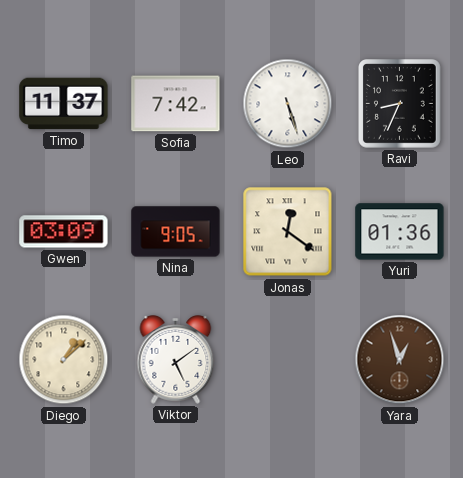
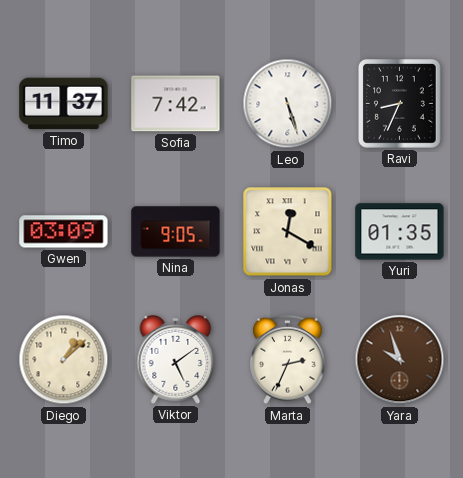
Jonas: 12:21 -> 12:20
Yuri: 01:36 -> 01:35
Marta: none -> 2:34
Yara: 12:57 -> 9:57
